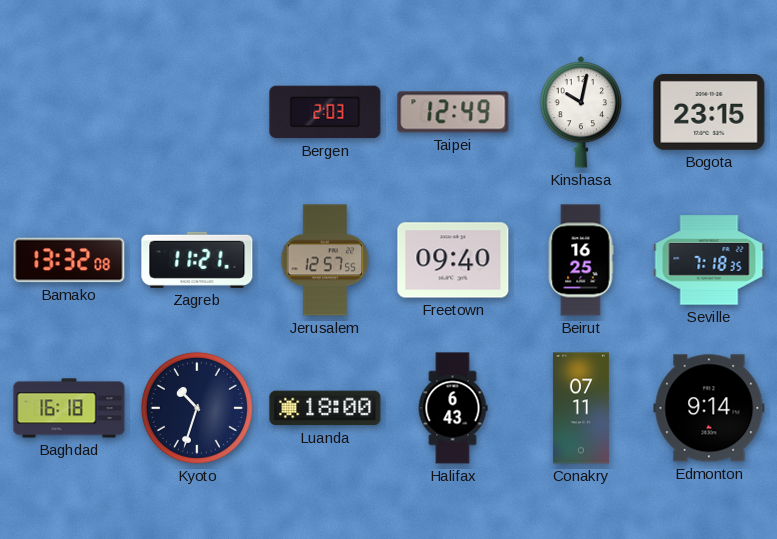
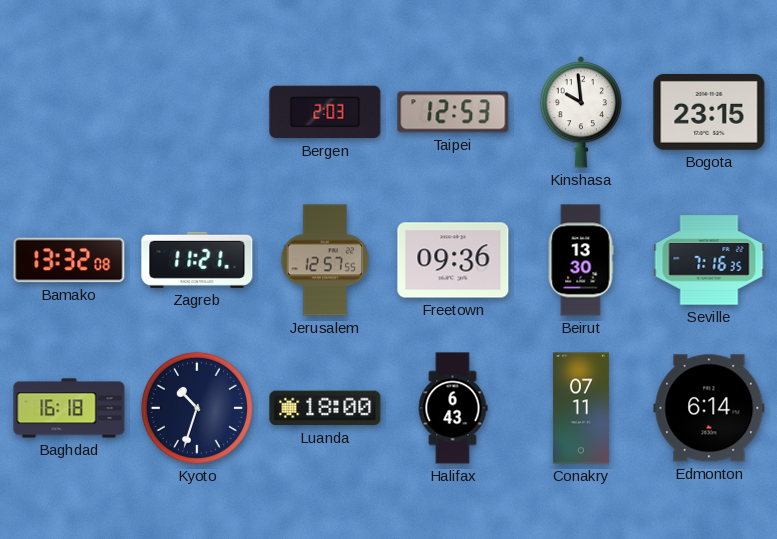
Taipei: 12:49 -> 12:53
Kinshasa: 10:02 -> 9:59
Freetown: 09:40 -> 09:36
Beirut: 16:25 -> 13:30
Seville: 7:18 -> 7:16
Edmonton: 9:14 -> 6:14
